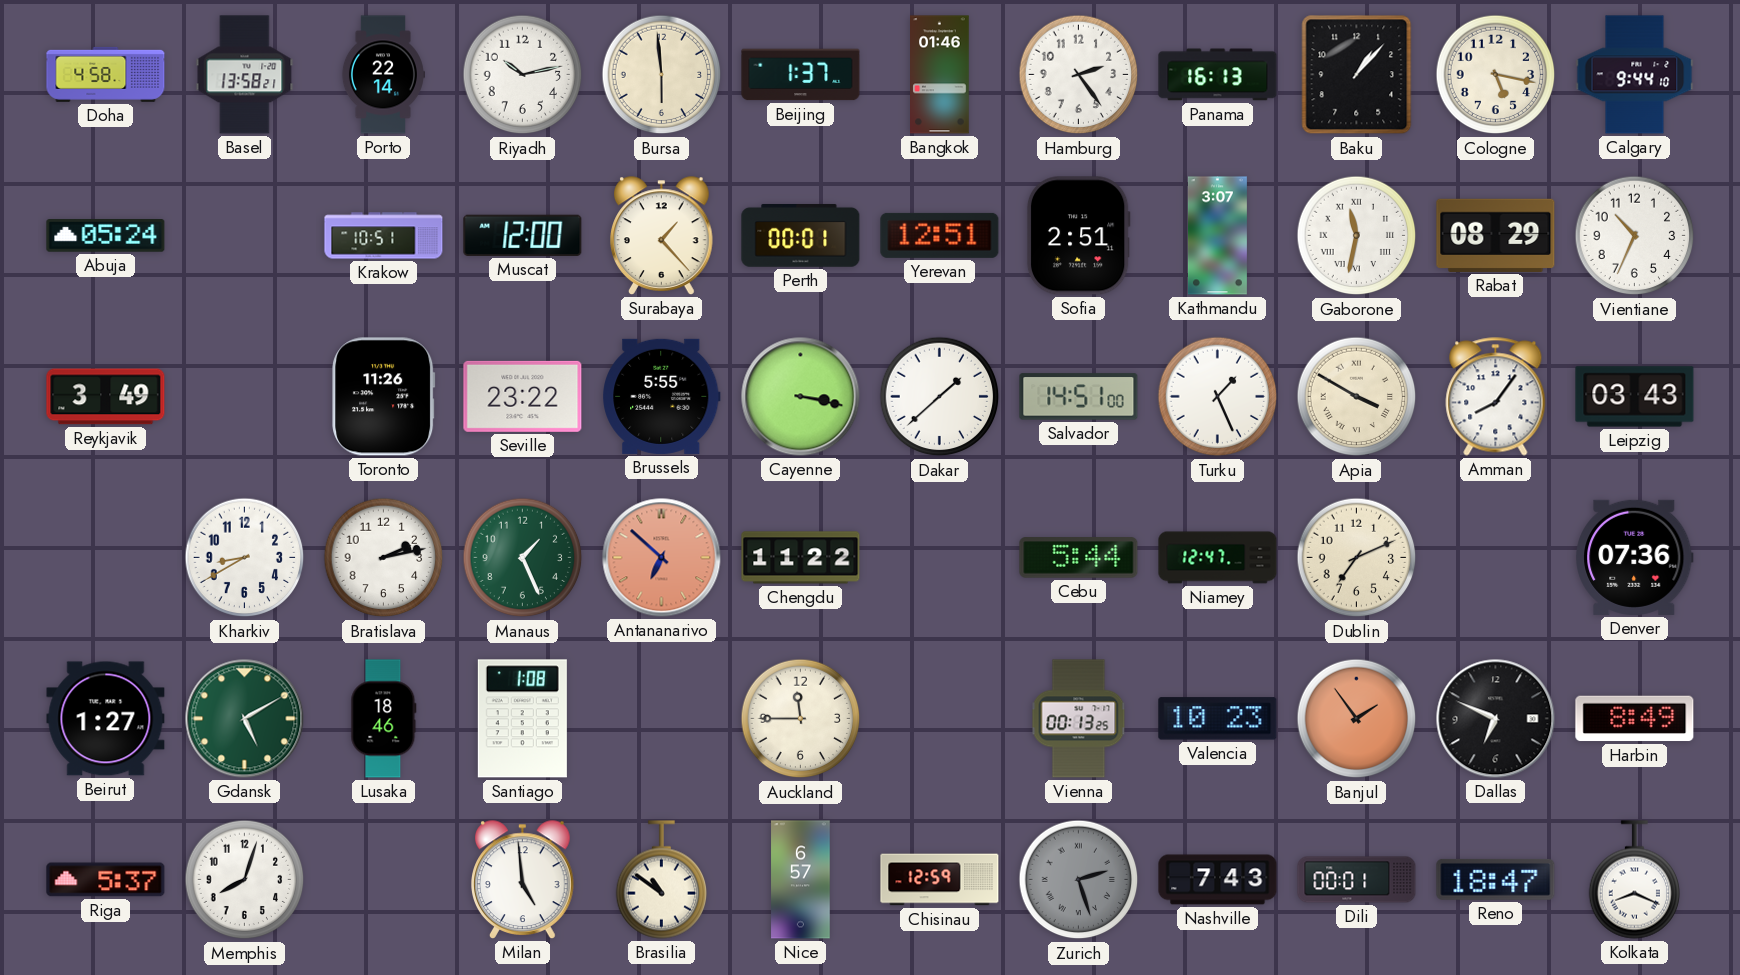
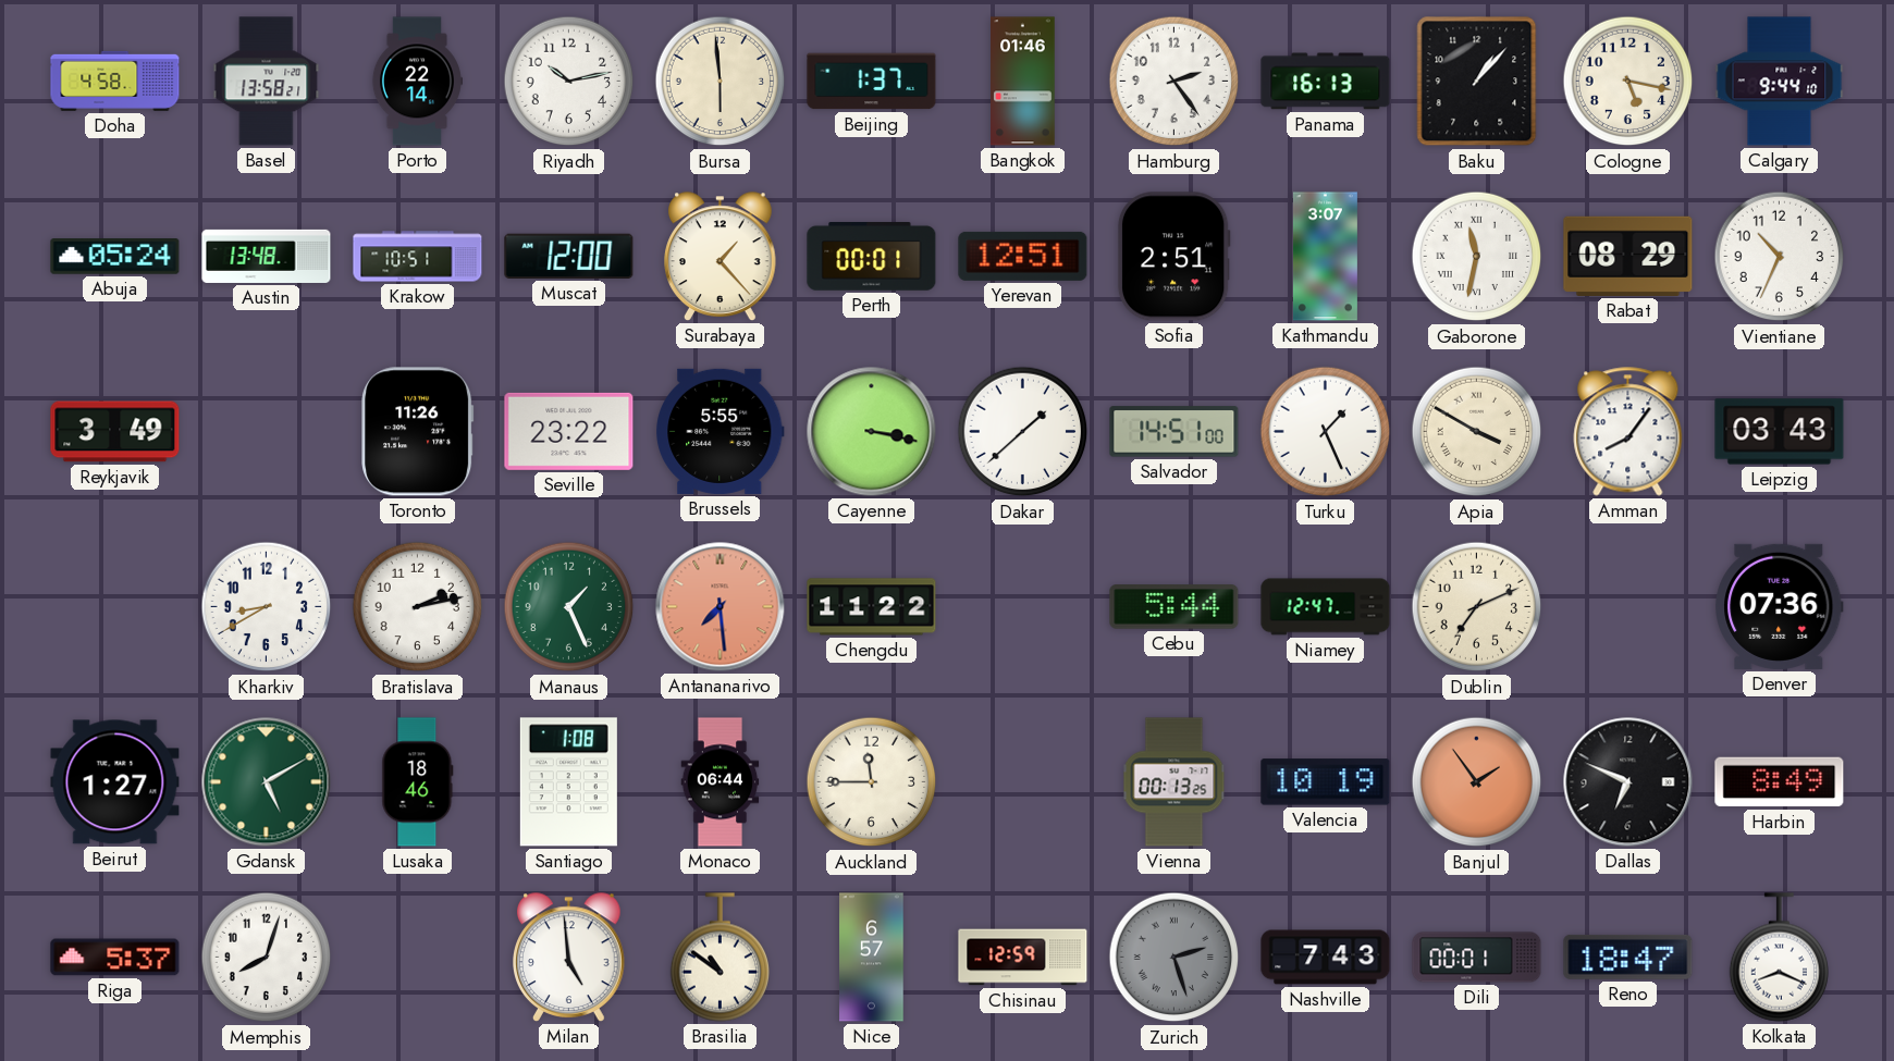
Austin: none -> 13:48
Antananarivo: 6:52 -> 7:29
Monaco: none -> 06:44
Valencia: 10:23 -> 10:19
